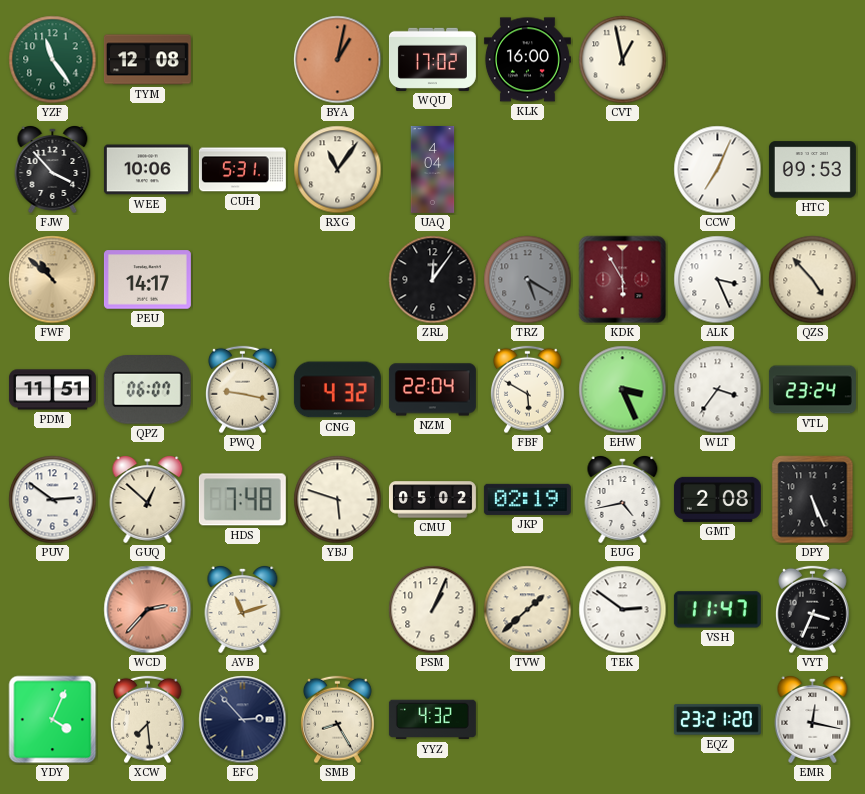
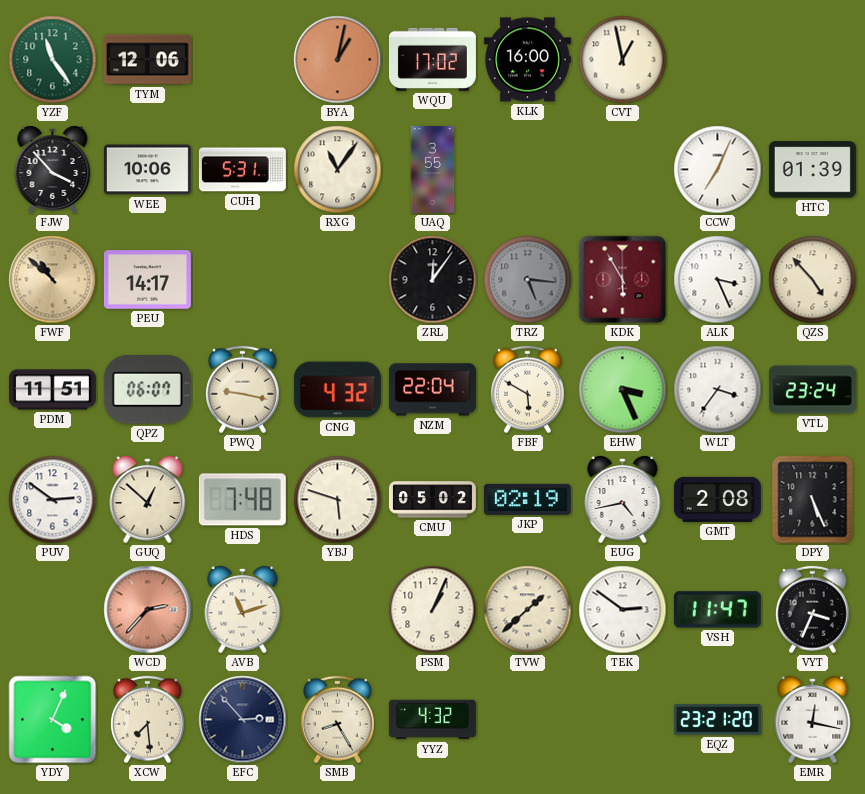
TYM: 12:08 -> 12:06
UAQ: 4:04 -> 3:55
HTC: 09:53 -> 01:39
TRZ: 5:20 -> 5:16
